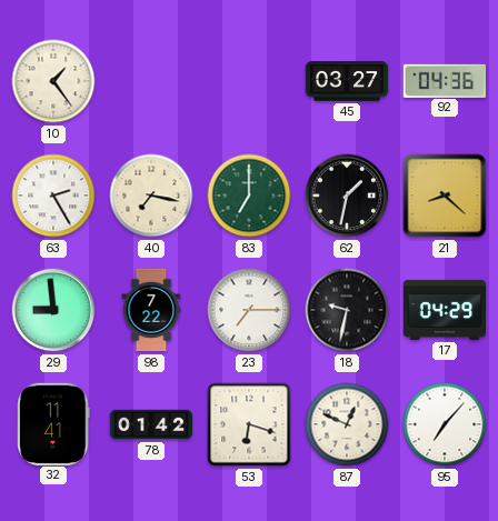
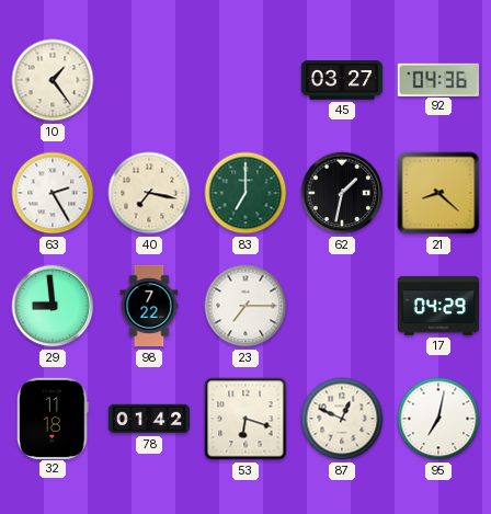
18: 9:32 -> none
32: 11:41 -> 11:18
95: 7:07 -> 7:02
